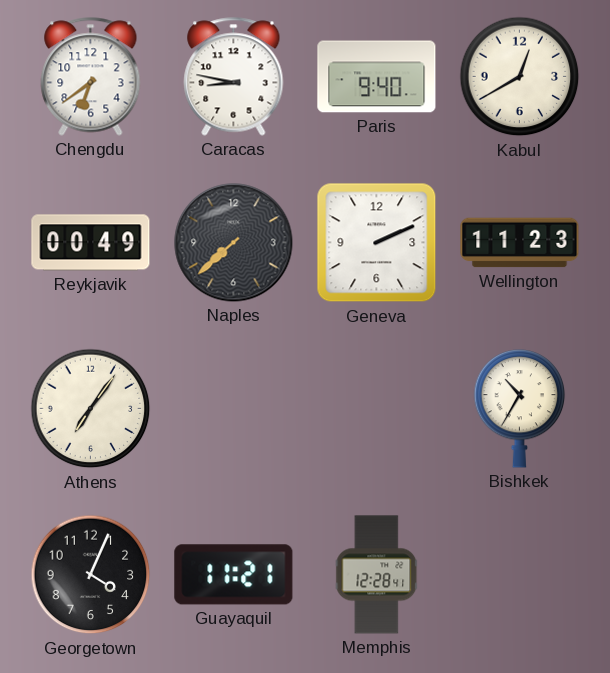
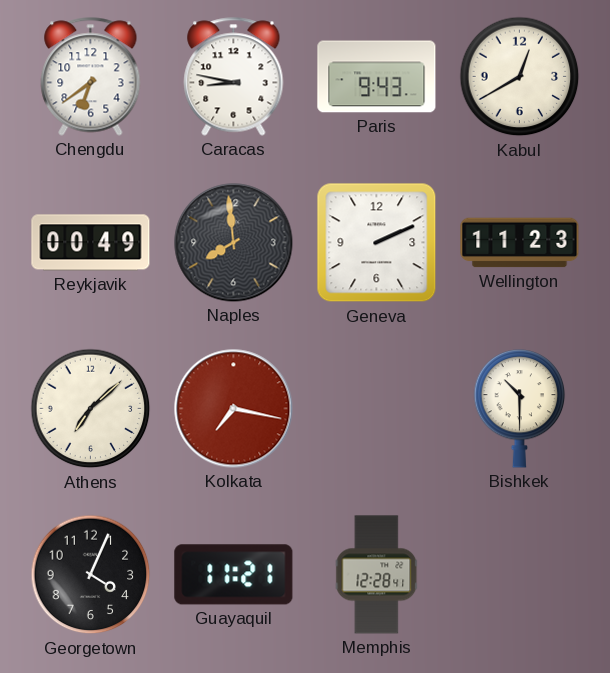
Paris: 9:40 -> 9:43
Naples: 7:38 -> 7:59
Athens: 7:06 -> 7:08
Kolkata: none -> 7:17
Bishkek: 10:35 -> 10:30
